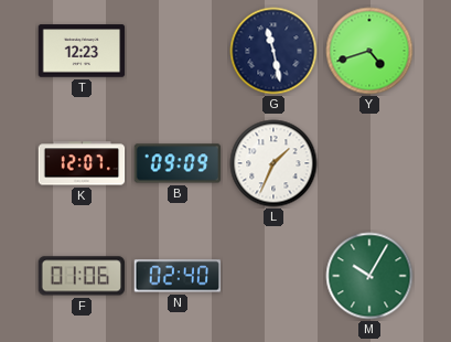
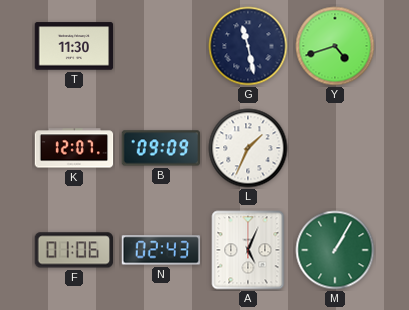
T: 12:23 -> 11:30
N: 02:40 -> 02:43
A: none -> 5:04
M: 10:05 -> 1:05
